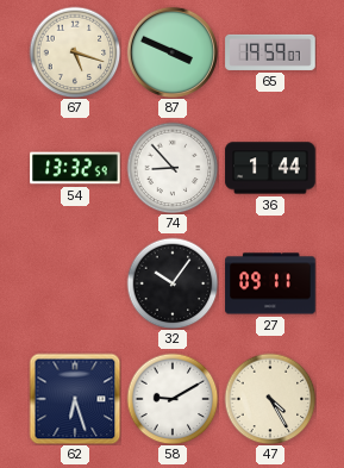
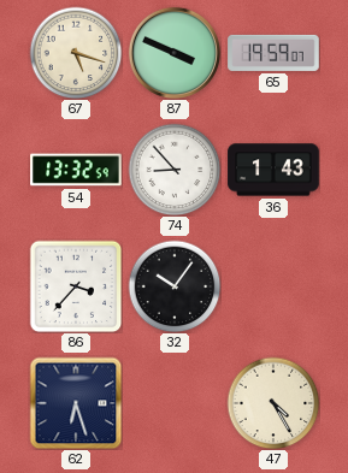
36: 1:44 -> 1:43
86: none -> 3:37
27: 09:11 -> none
58: 9:10 -> none
